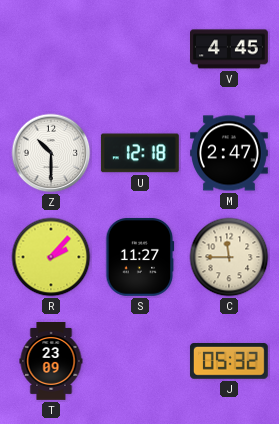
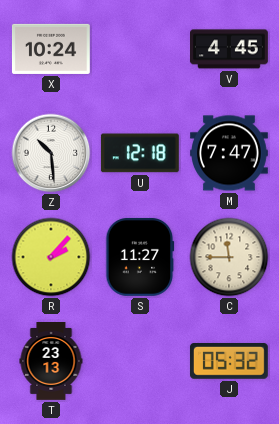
X: none -> 10:24
Z: 10:30 -> 10:29
M: 2:47 -> 7:47
T: 23:09 -> 23:13
